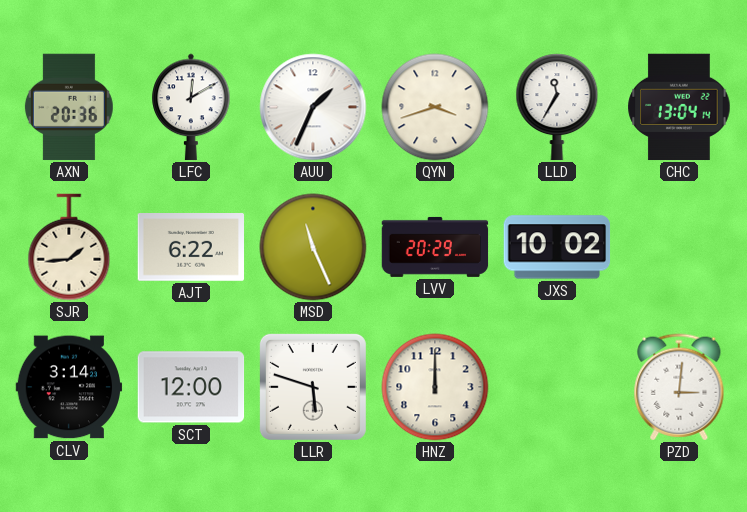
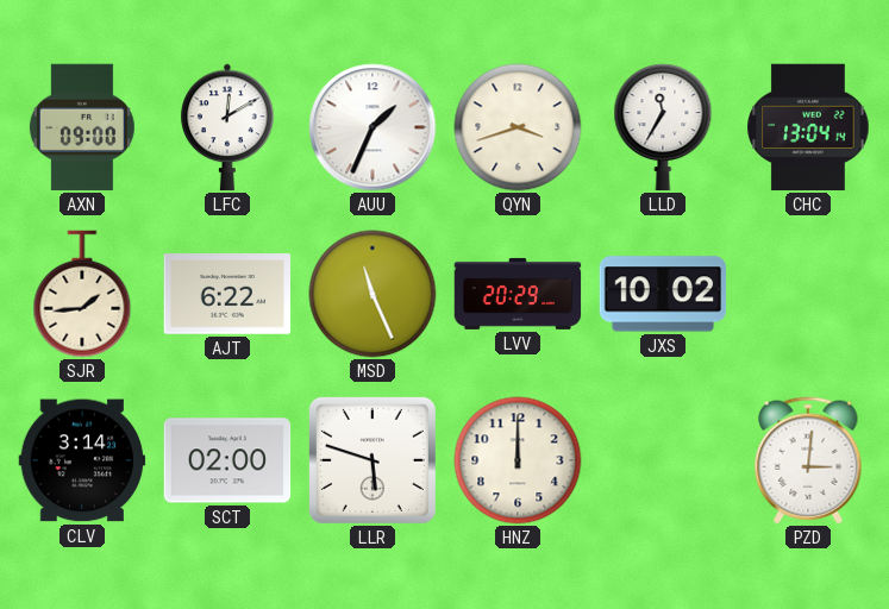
AXN: 20:36 -> 09:00
SCT: 12:00 -> 02:00
